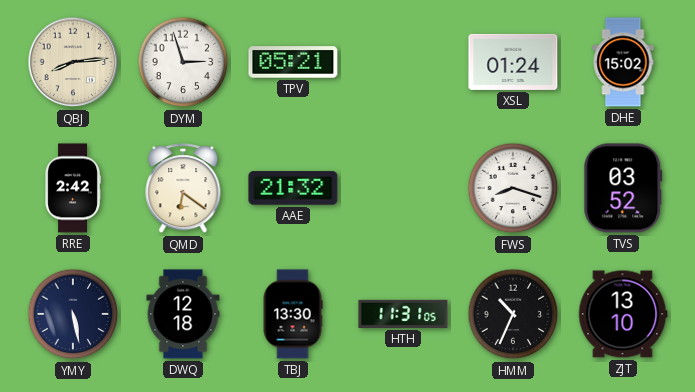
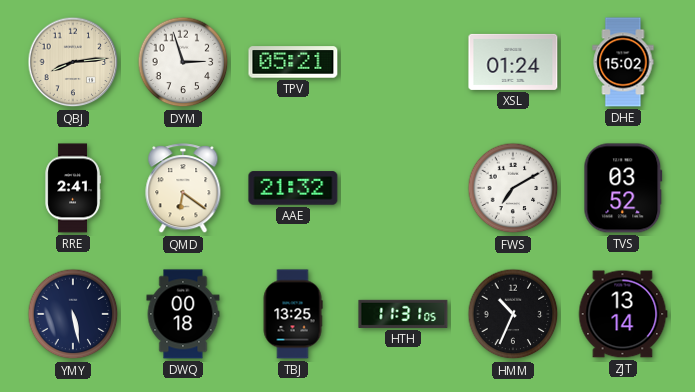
RRE: 2:42 -> 2:41
FWS: 8:18 -> 7:10
DWQ: 12:18 -> 00:18
TBJ: 13:30 -> 13:25
ZJT: 13:10 -> 13:14
